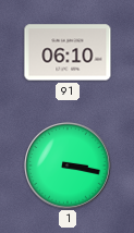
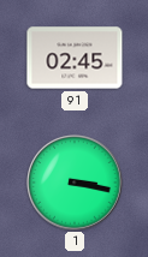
91: 06:10 -> 02:45
